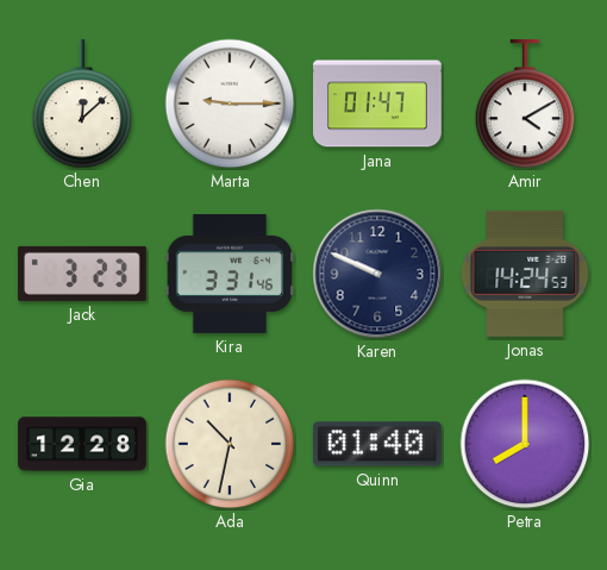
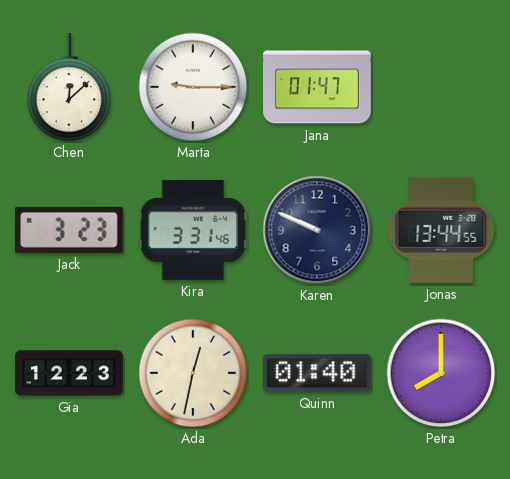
Amir: 4:10 -> none
Jonas: 14:24 -> 13:44
Gia: 12:28 -> 12:23
Ada: 10:32 -> 12:32
